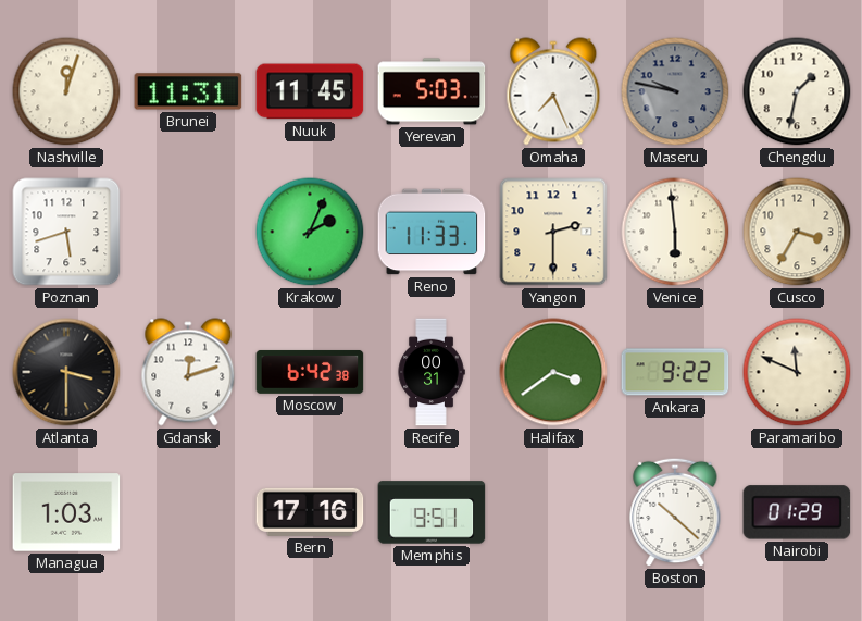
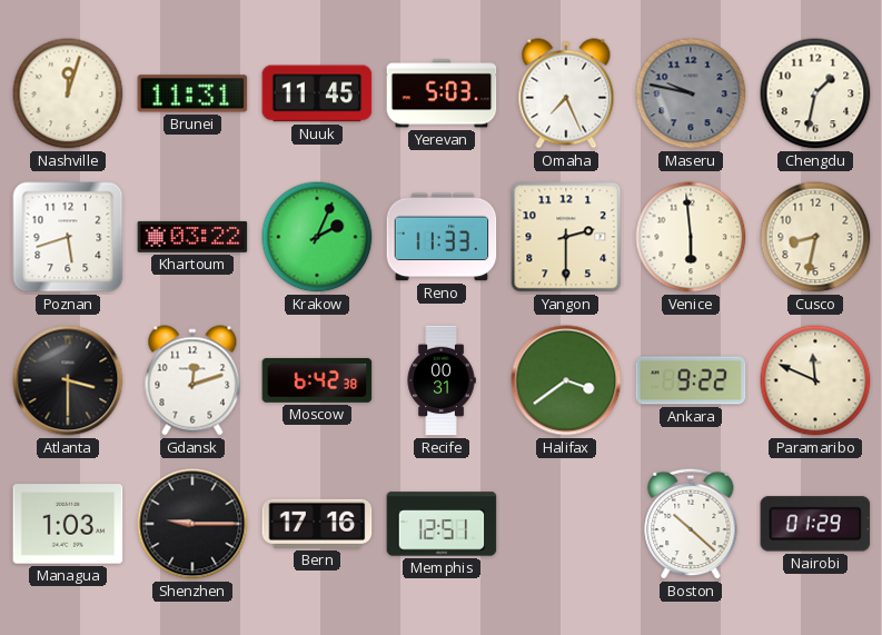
Khartoum: none -> 03:22
Cusco: 3:35 -> 8:32
Shenzhen: none -> 9:15
Memphis: 9:51 -> 12:51
